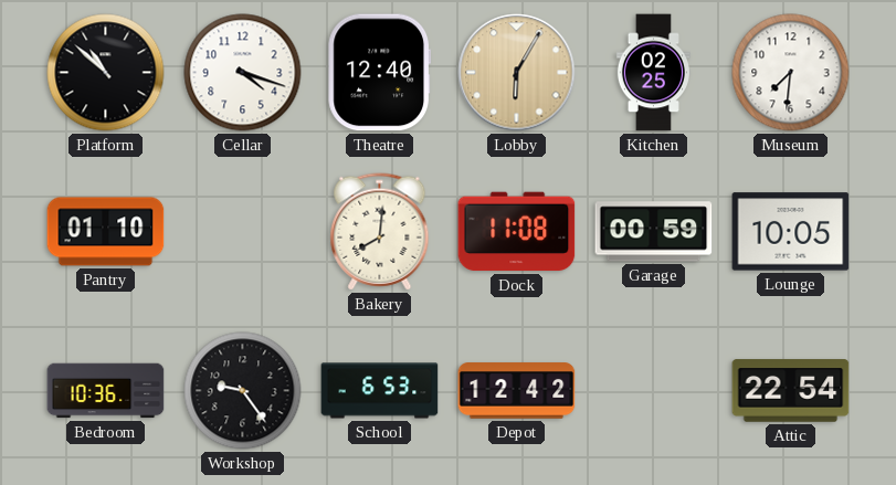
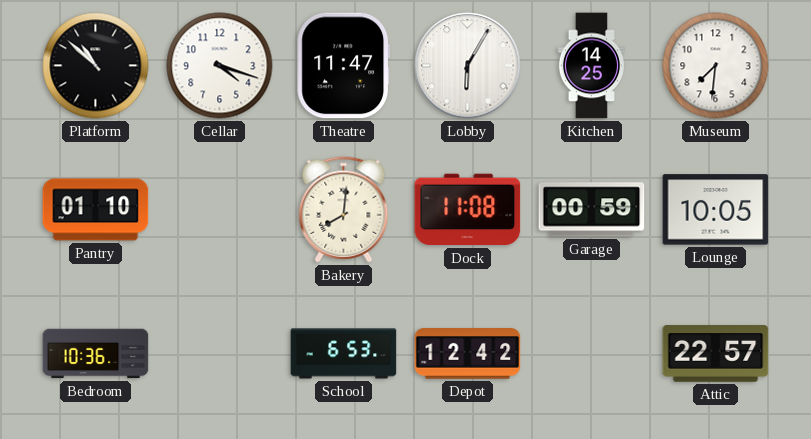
Theatre: 12:40 -> 11:47
Lobby dial: champagne -> white
Kitchen: 02:25 -> 14:25
Workshop: 9:24 -> none
Attic: 22:54 -> 22:57
